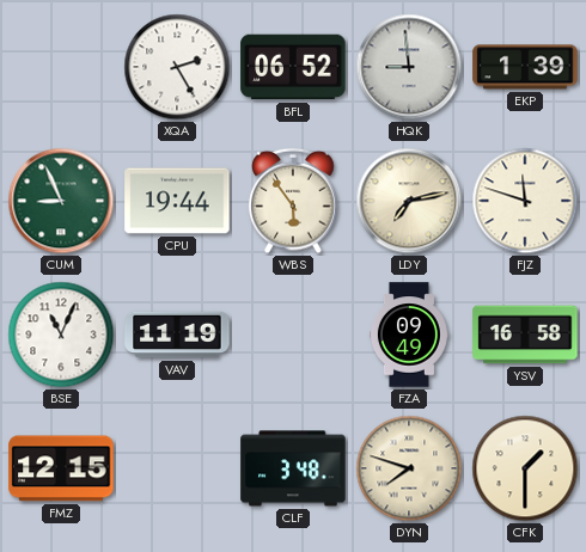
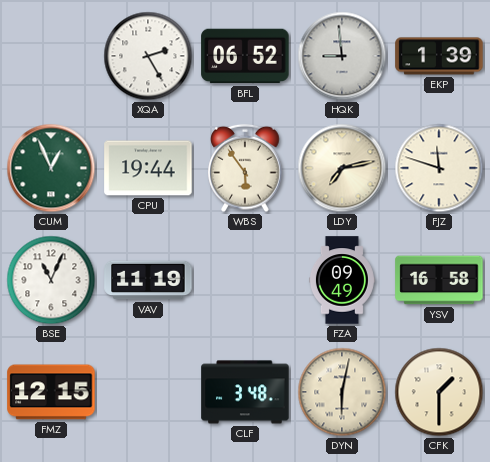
CUM: 8:56 -> 12:56
DYN: 7:48 -> 6:02
